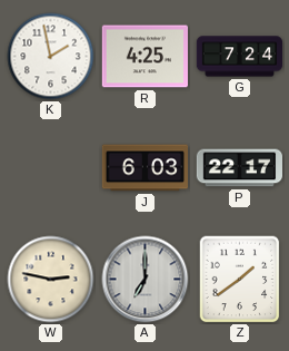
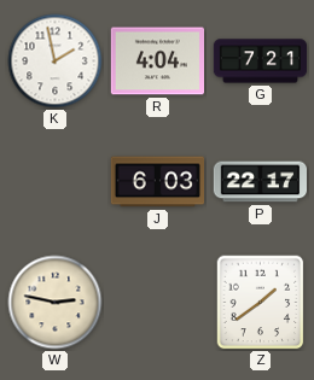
R: 4:25 -> 4:04
G: 7:24 -> 7:21
A: 7:00 -> none
